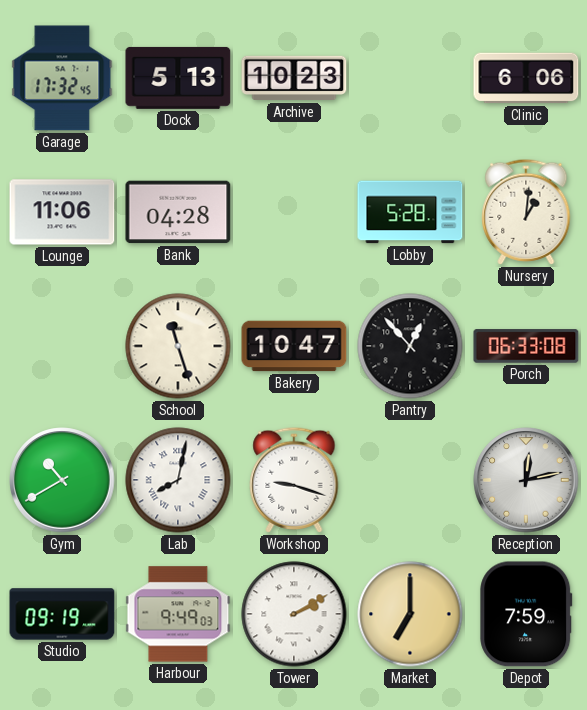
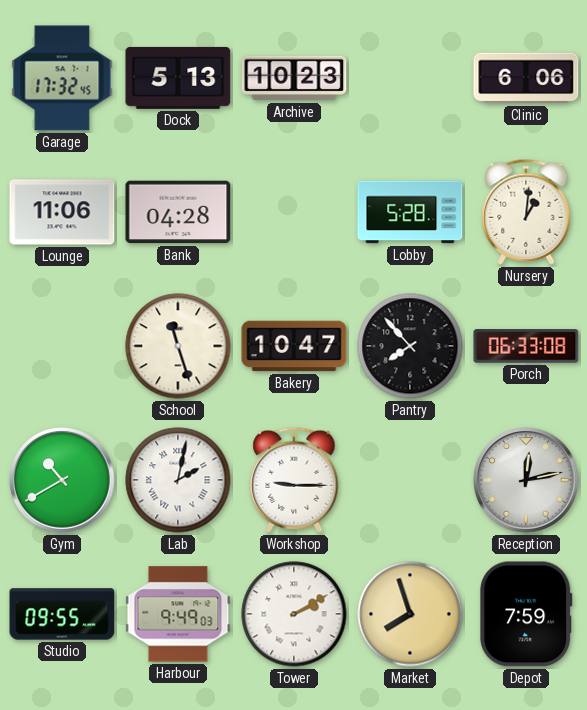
Pantry: 12:53 -> 7:53
Lab: 8:02 -> 2:02
Workshop: 9:18 -> 9:15
Studio: 09:19 -> 09:55
Market: 7:00 -> 7:57
